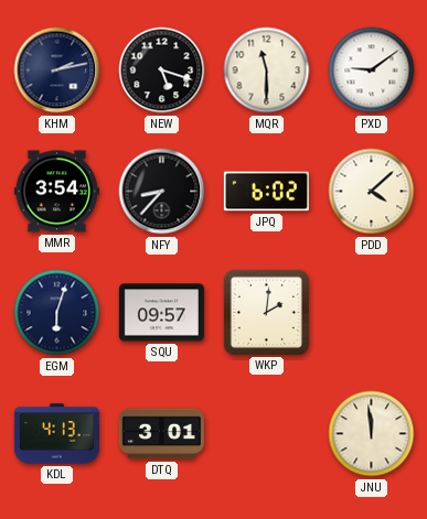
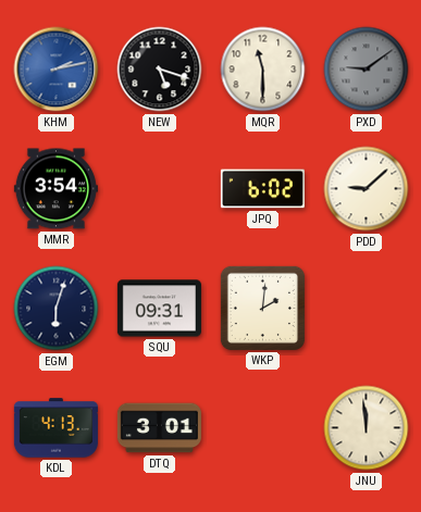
KHM dial: navy -> blue
PXD dial: white -> grey
NFY: 8:37 -> none
PDD: 4:08 -> 9:08
SQU: 09:57 -> 09:31
